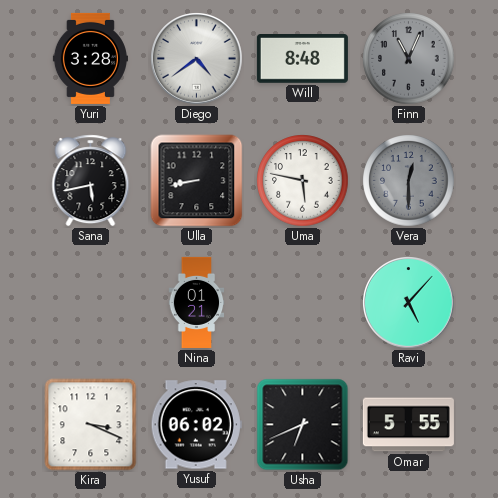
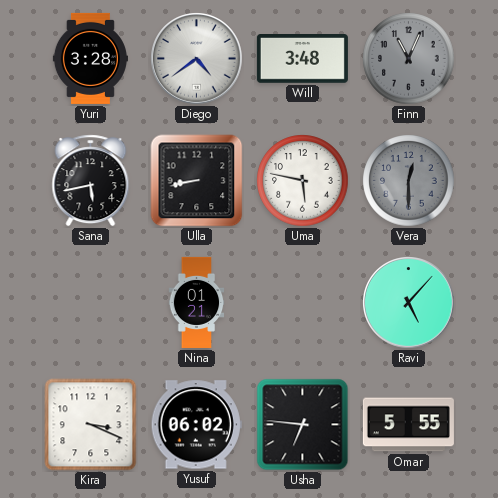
Will: 8:48 -> 3:48
Usha: 6:41 -> 6:46
